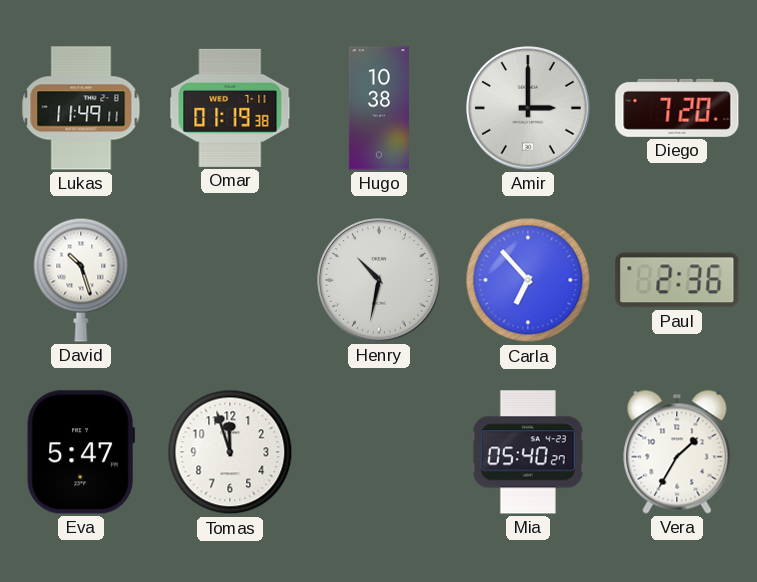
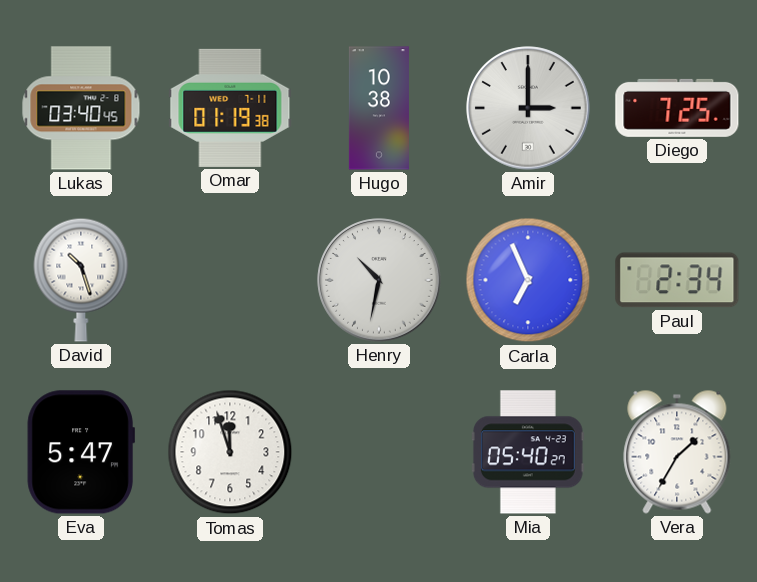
Lukas: 11:49 -> 03:40
Diego: 7:20 -> 7:25
Carla: 6:53 -> 6:56
Paul: 2:36 -> 2:34
